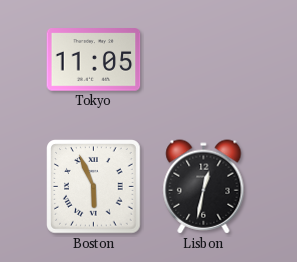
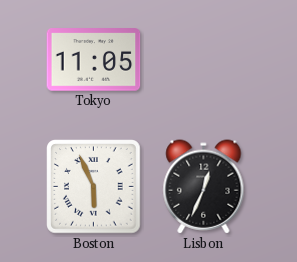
Lisbon: 12:32 -> 12:34
